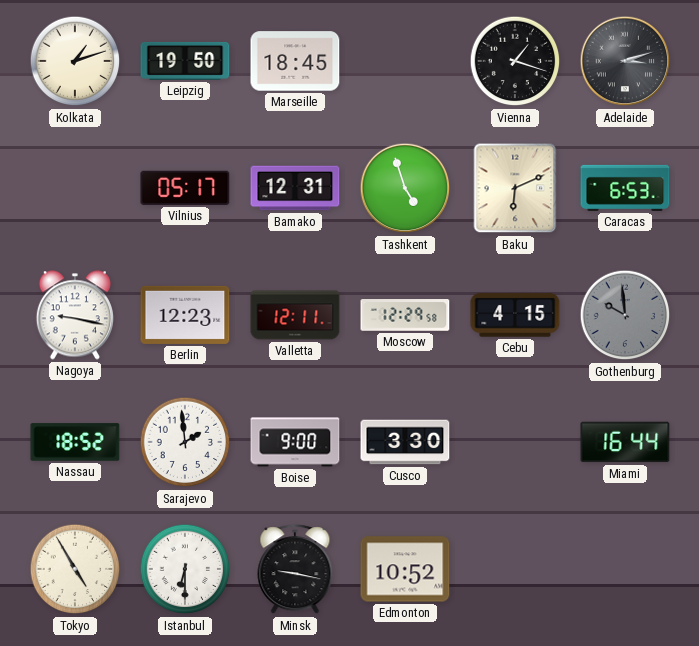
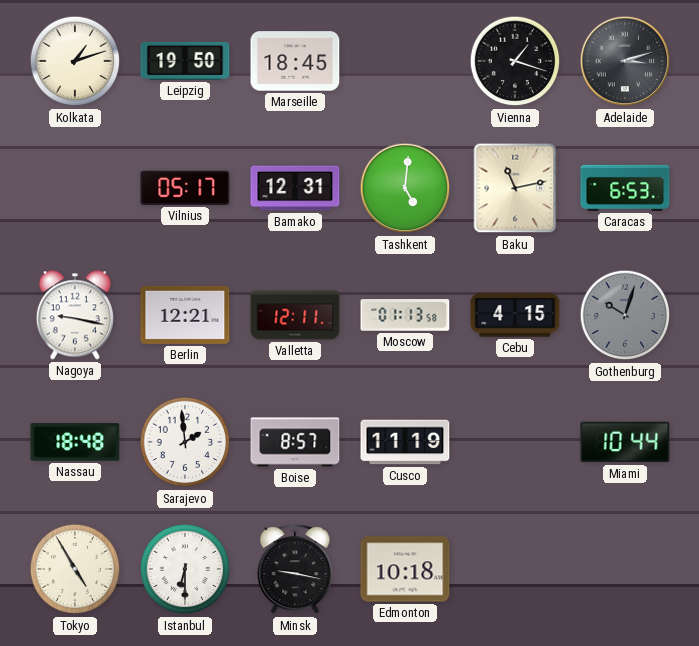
Tashkent: 4:57 -> 5:01
Baku: 6:11 -> 11:13
Berlin: 12:23 -> 12:21
Moscow: 12:29 -> 01:13
Gothenburg: 9:59 -> 10:03
Nassau: 18:52 -> 18:48
Boise: 9:00 -> 8:57
Cusco: 3:30 -> 11:19
Miami: 16:44 -> 10:44
Edmonton: 10:52 -> 10:18
